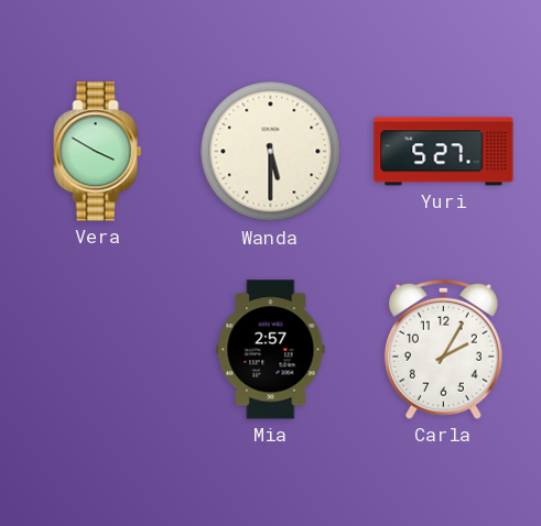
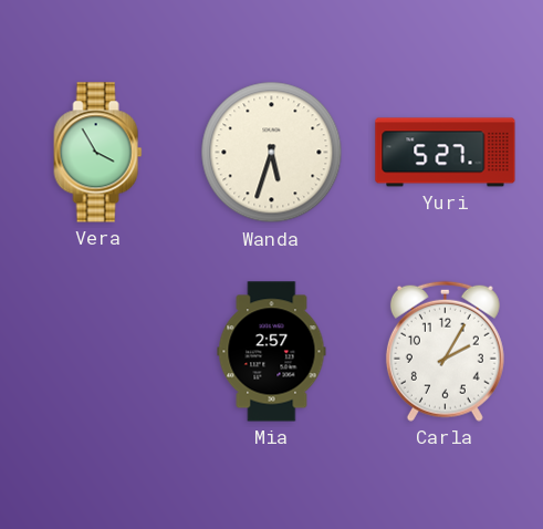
Vera: 3:50 -> 3:55
Wanda: 5:30 -> 5:33
